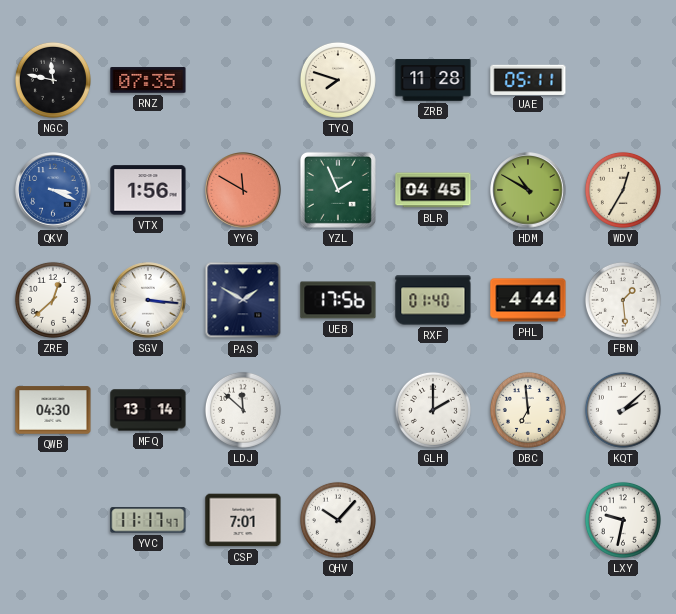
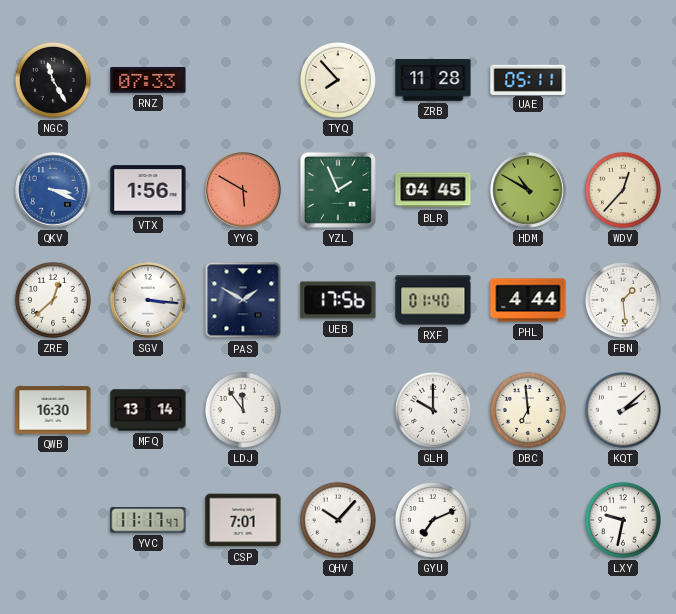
NGC: 11:47 -> 11:25
RNZ: 07:35 -> 07:33
TYQ: 7:48 -> 7:53
YYG: 11:50 -> 5:50
WDV: 12:35 -> 12:37
QWB: 04:30 -> 16:30
LDJ: 11:52 -> 11:54
GLH: 2:00 -> 10:00
GYU: none -> 7:11
